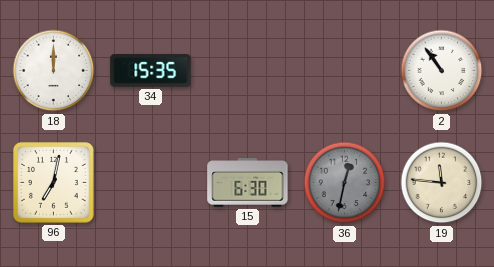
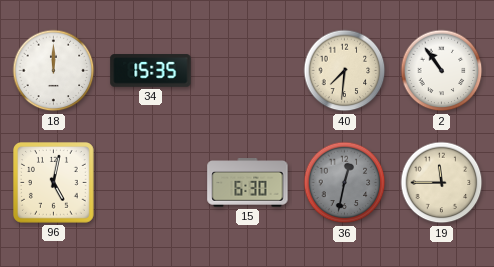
40: none -> 7:31
96: 7:02 -> 5:02
19: 11:46 -> 11:45
